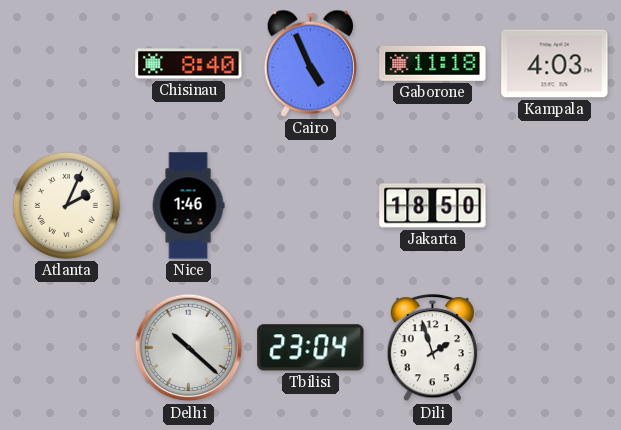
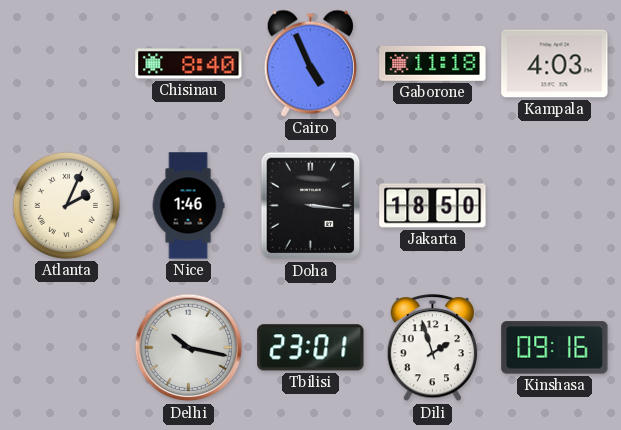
Doha: none -> 3:16
Delhi: 10:22 -> 10:17
Tbilisi: 23:04 -> 23:01
Kinshasa: none -> 09:16
